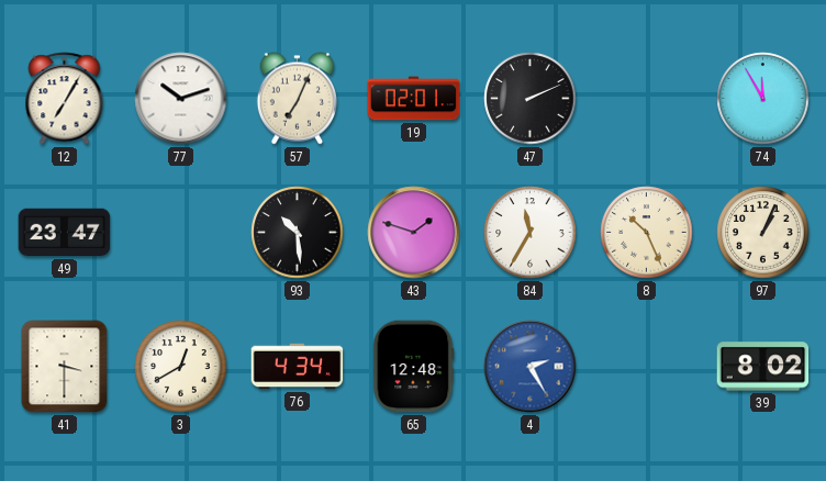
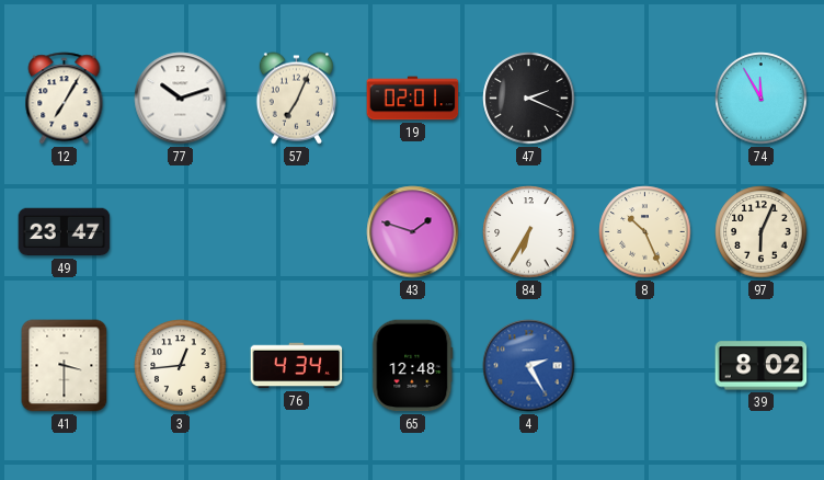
47: 2:11 -> 2:19
93: 10:29 -> none
84: 11:35 -> 6:35
97: 1:04 -> 6:04
3: 12:40 -> 12:44
